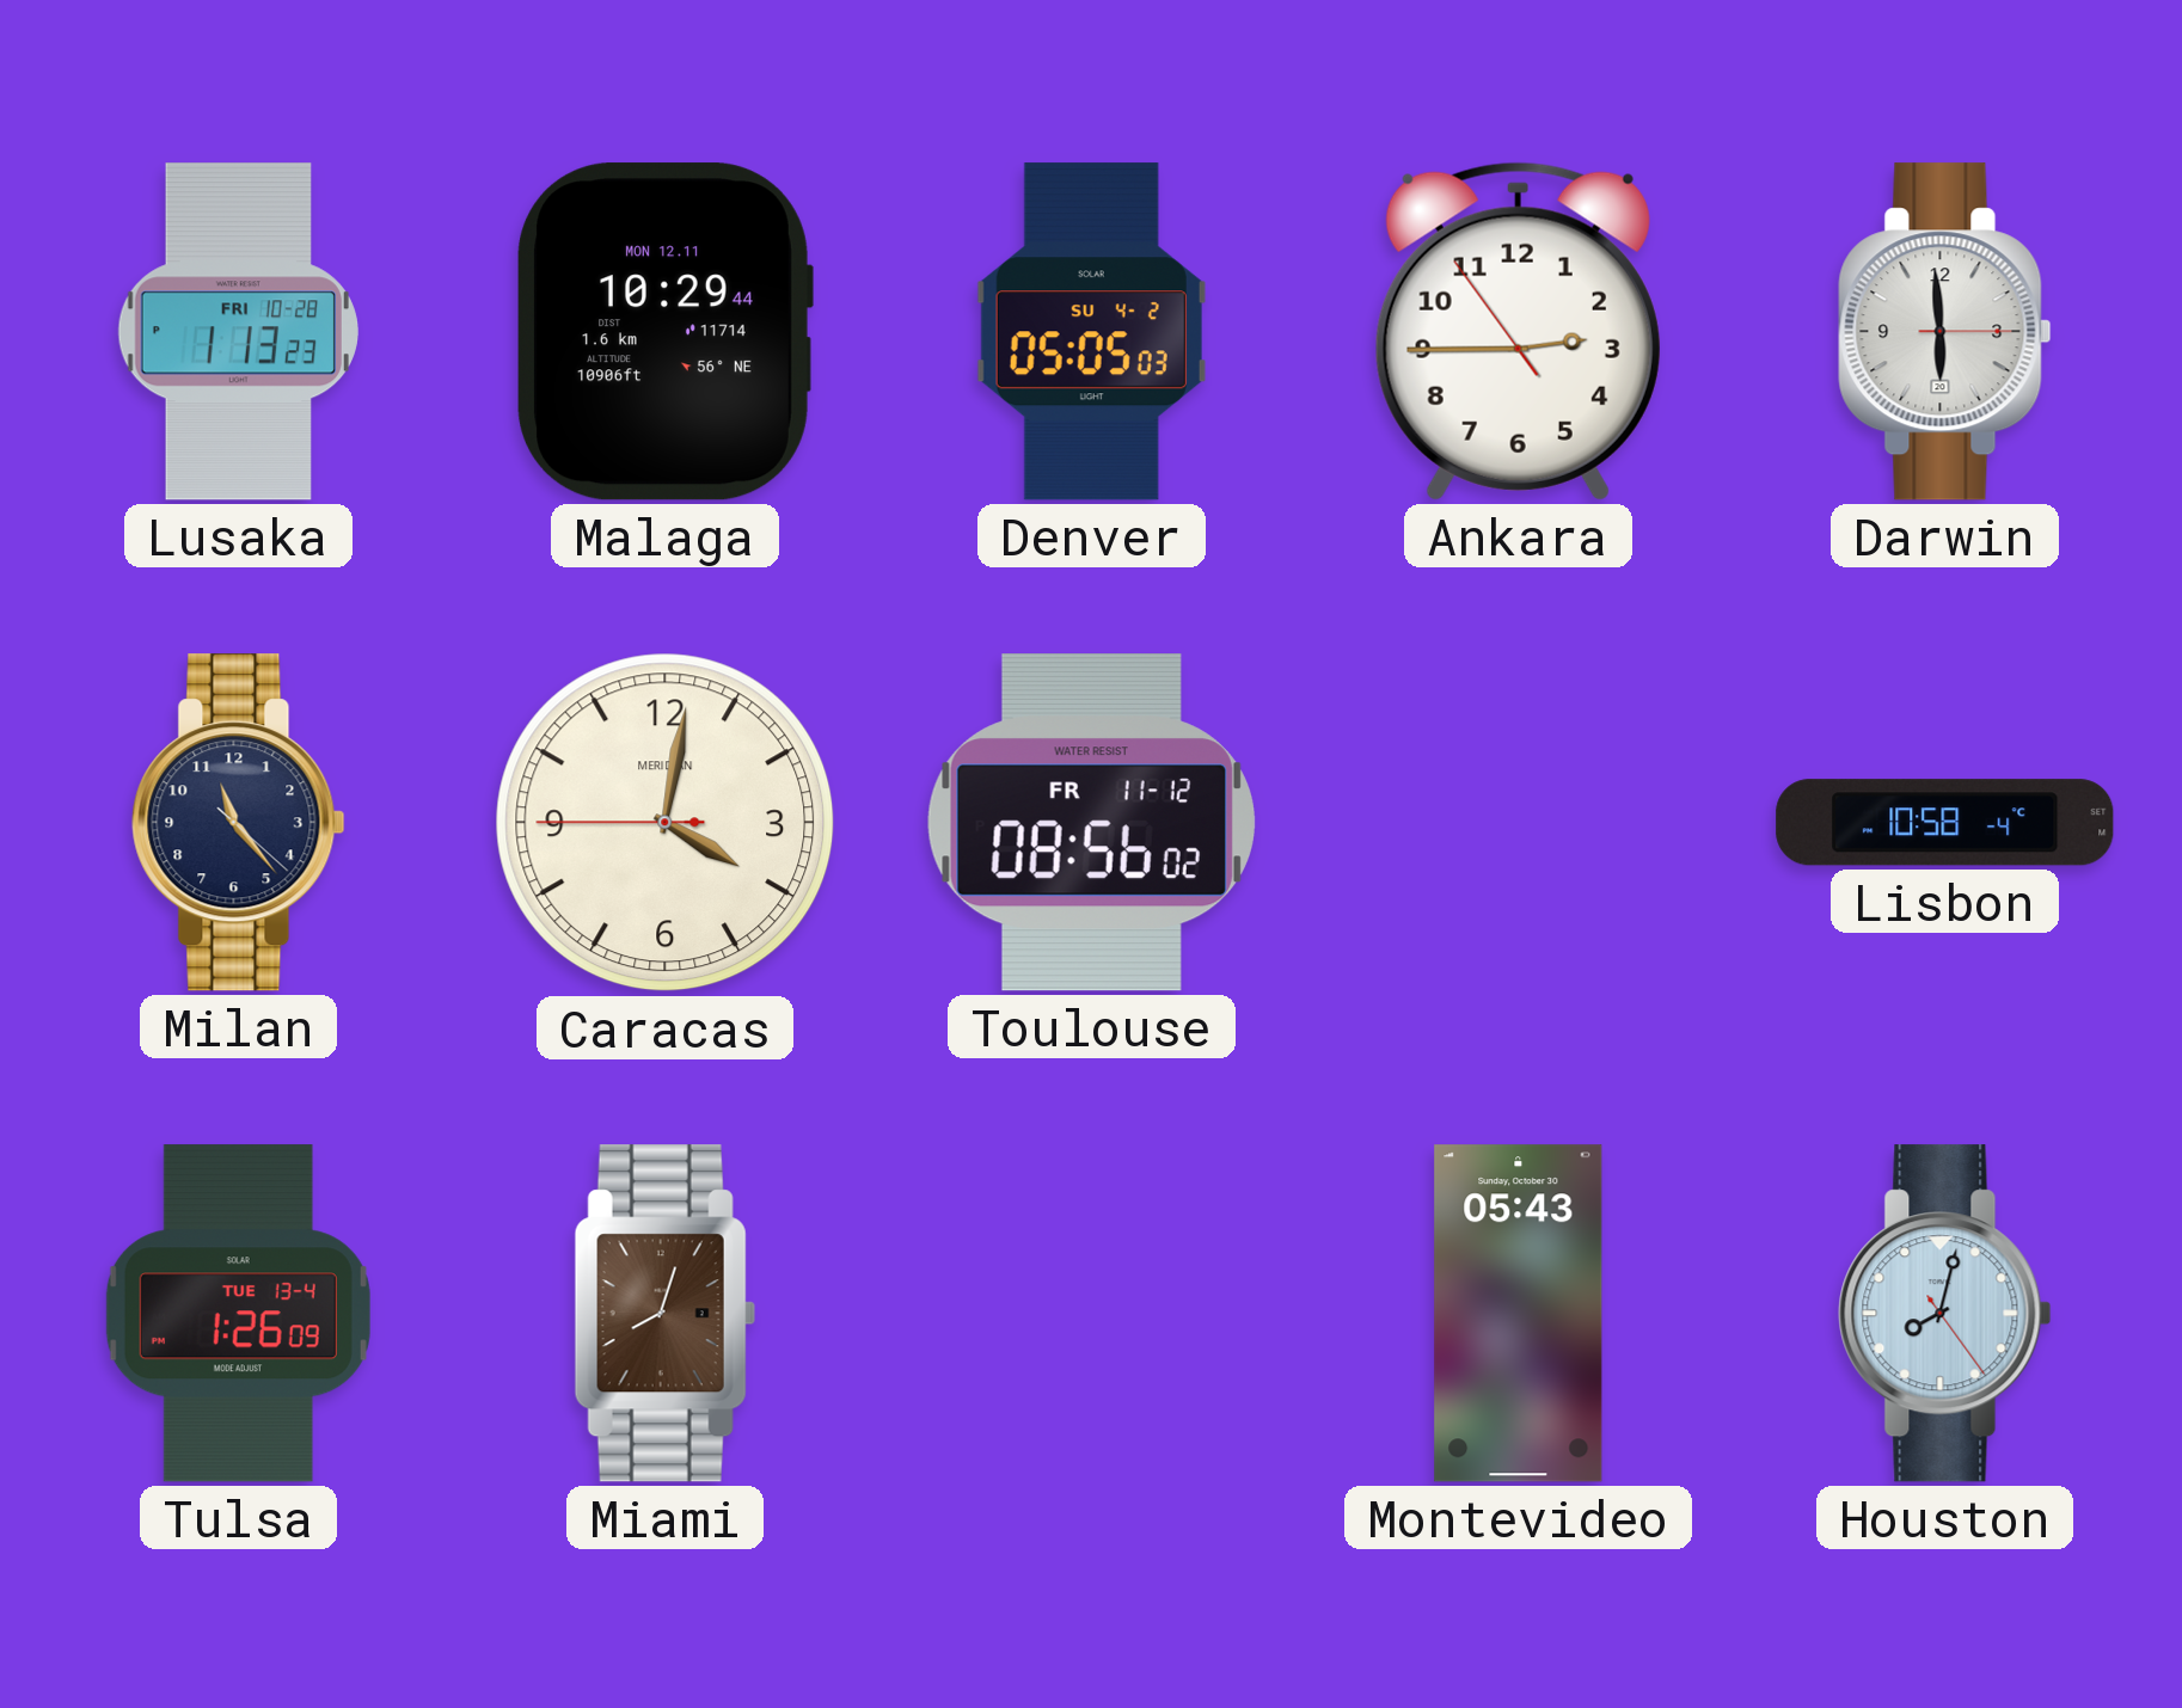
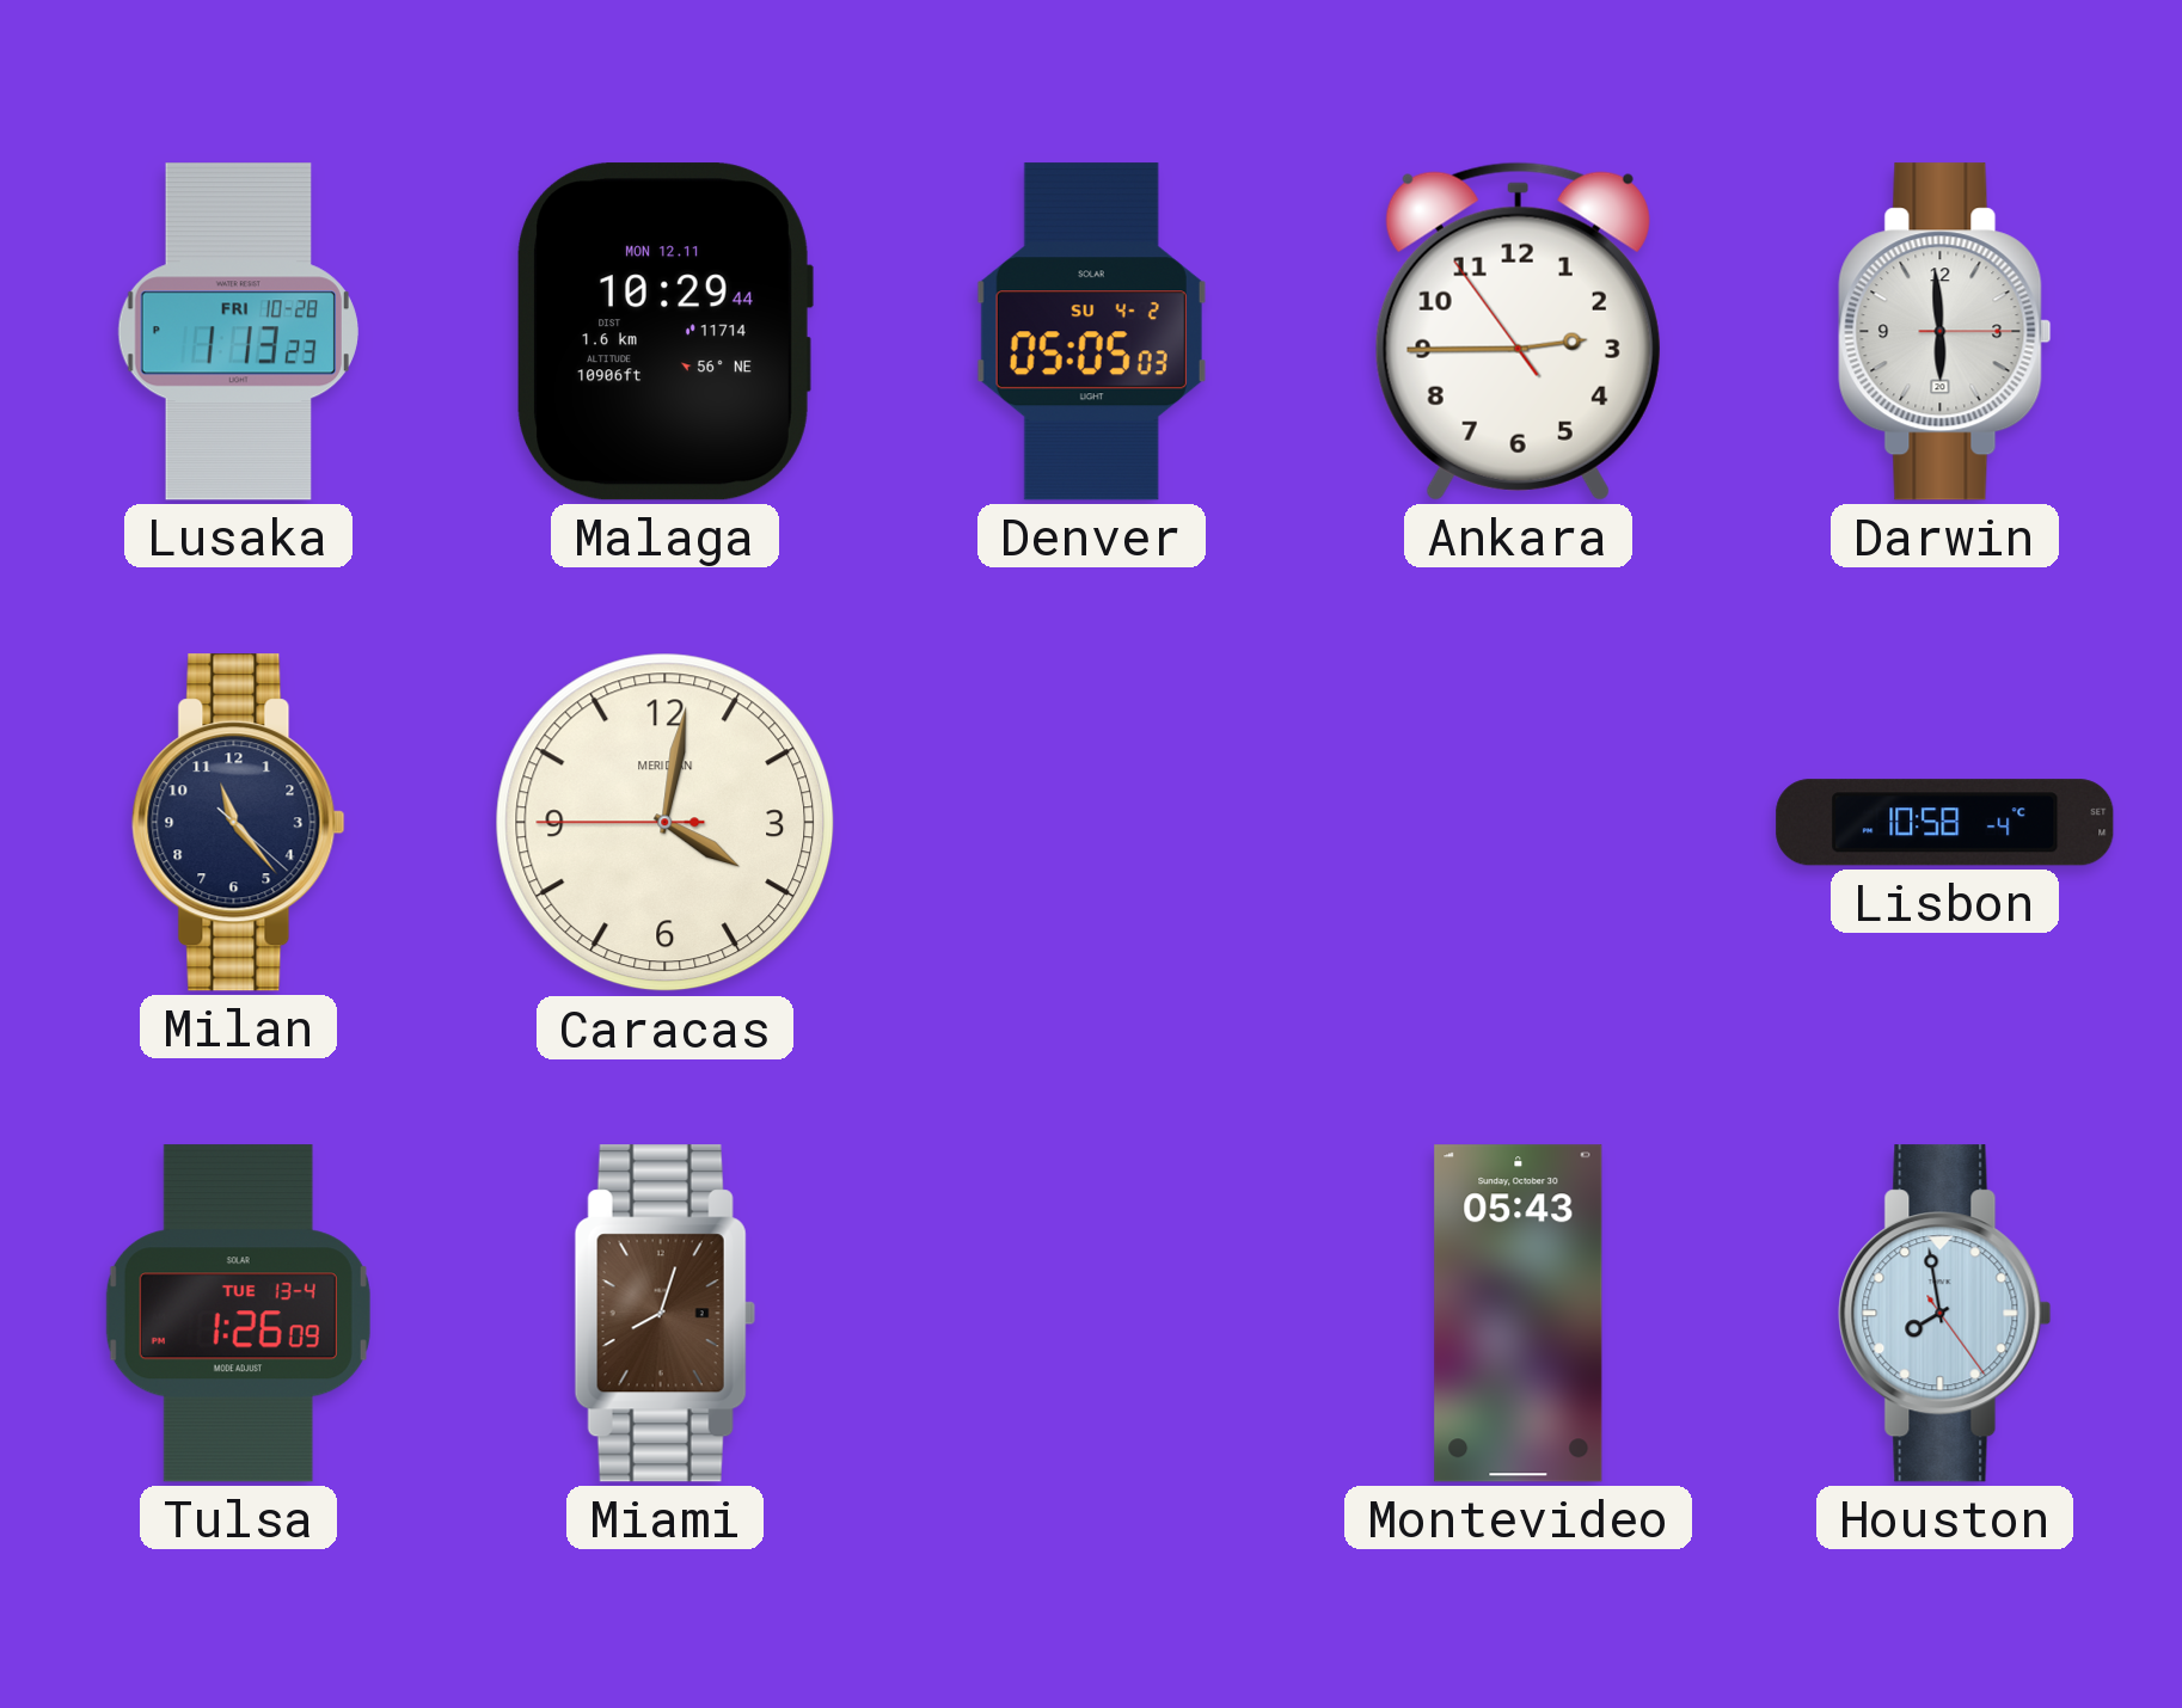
Toulouse: 08:56 -> none
Houston: 8:02 -> 7:58
